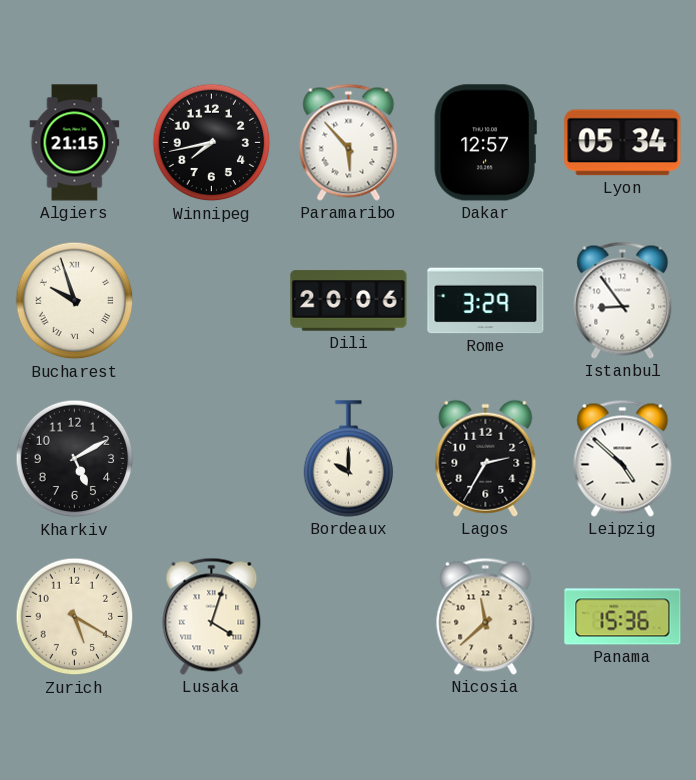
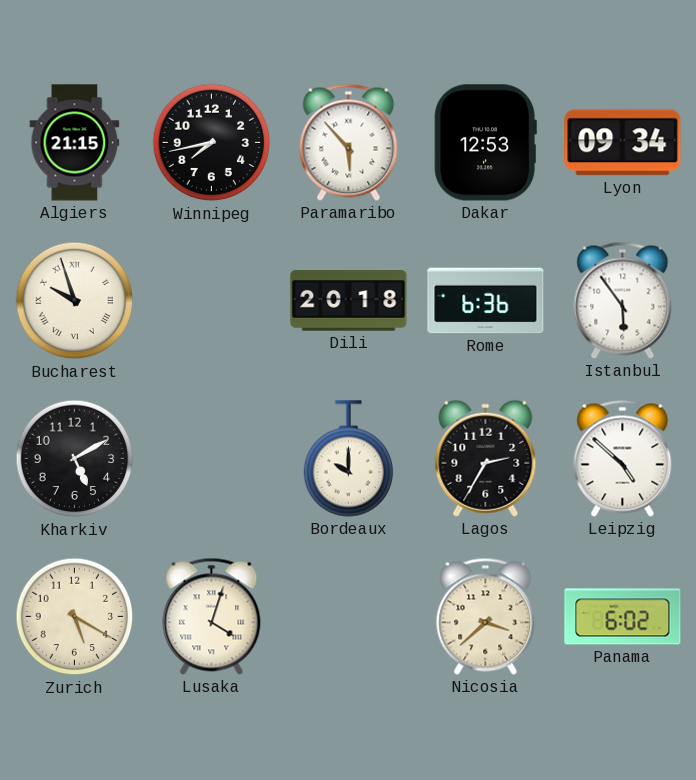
Dakar: 12:57 -> 12:53
Lyon: 05:34 -> 09:34
Dili: 20:06 -> 20:18
Rome: 3:29 -> 6:36
Istanbul: 8:54 -> 5:54
Nicosia: 11:38 -> 3:38
Panama: 15:36 -> 6:02
